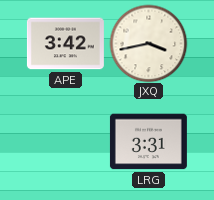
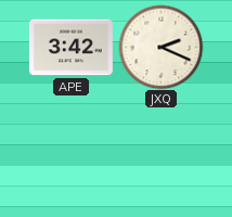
JXQ: 3:43 -> 2:19
LRG: 3:31 -> none
